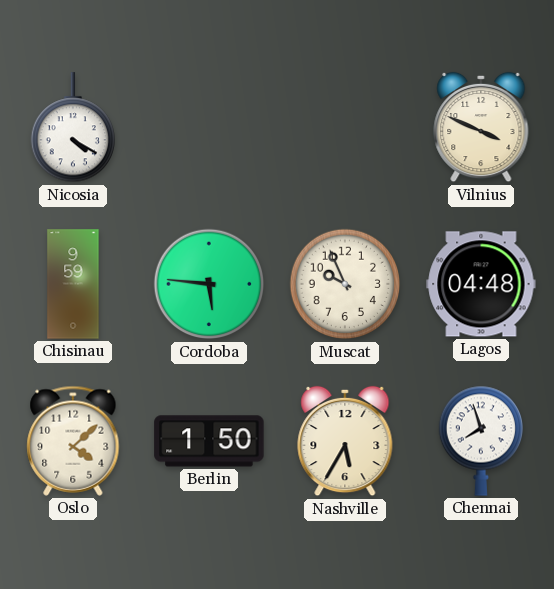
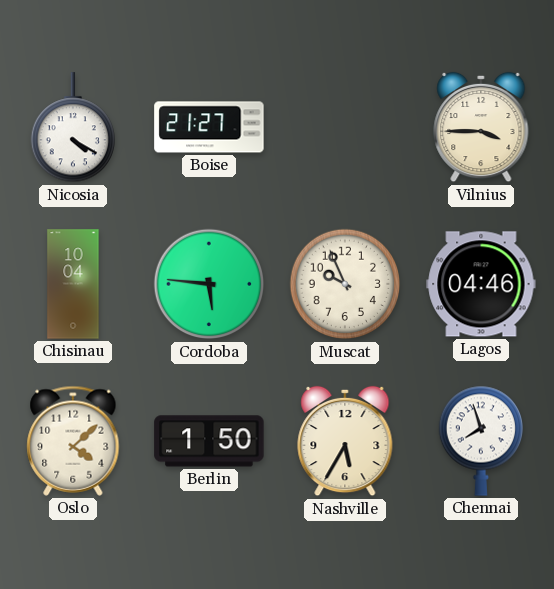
Boise: none -> 21:27
Vilnius: 3:49 -> 3:45
Chisinau: 9:59 -> 10:04
Lagos: 04:48 -> 04:46
